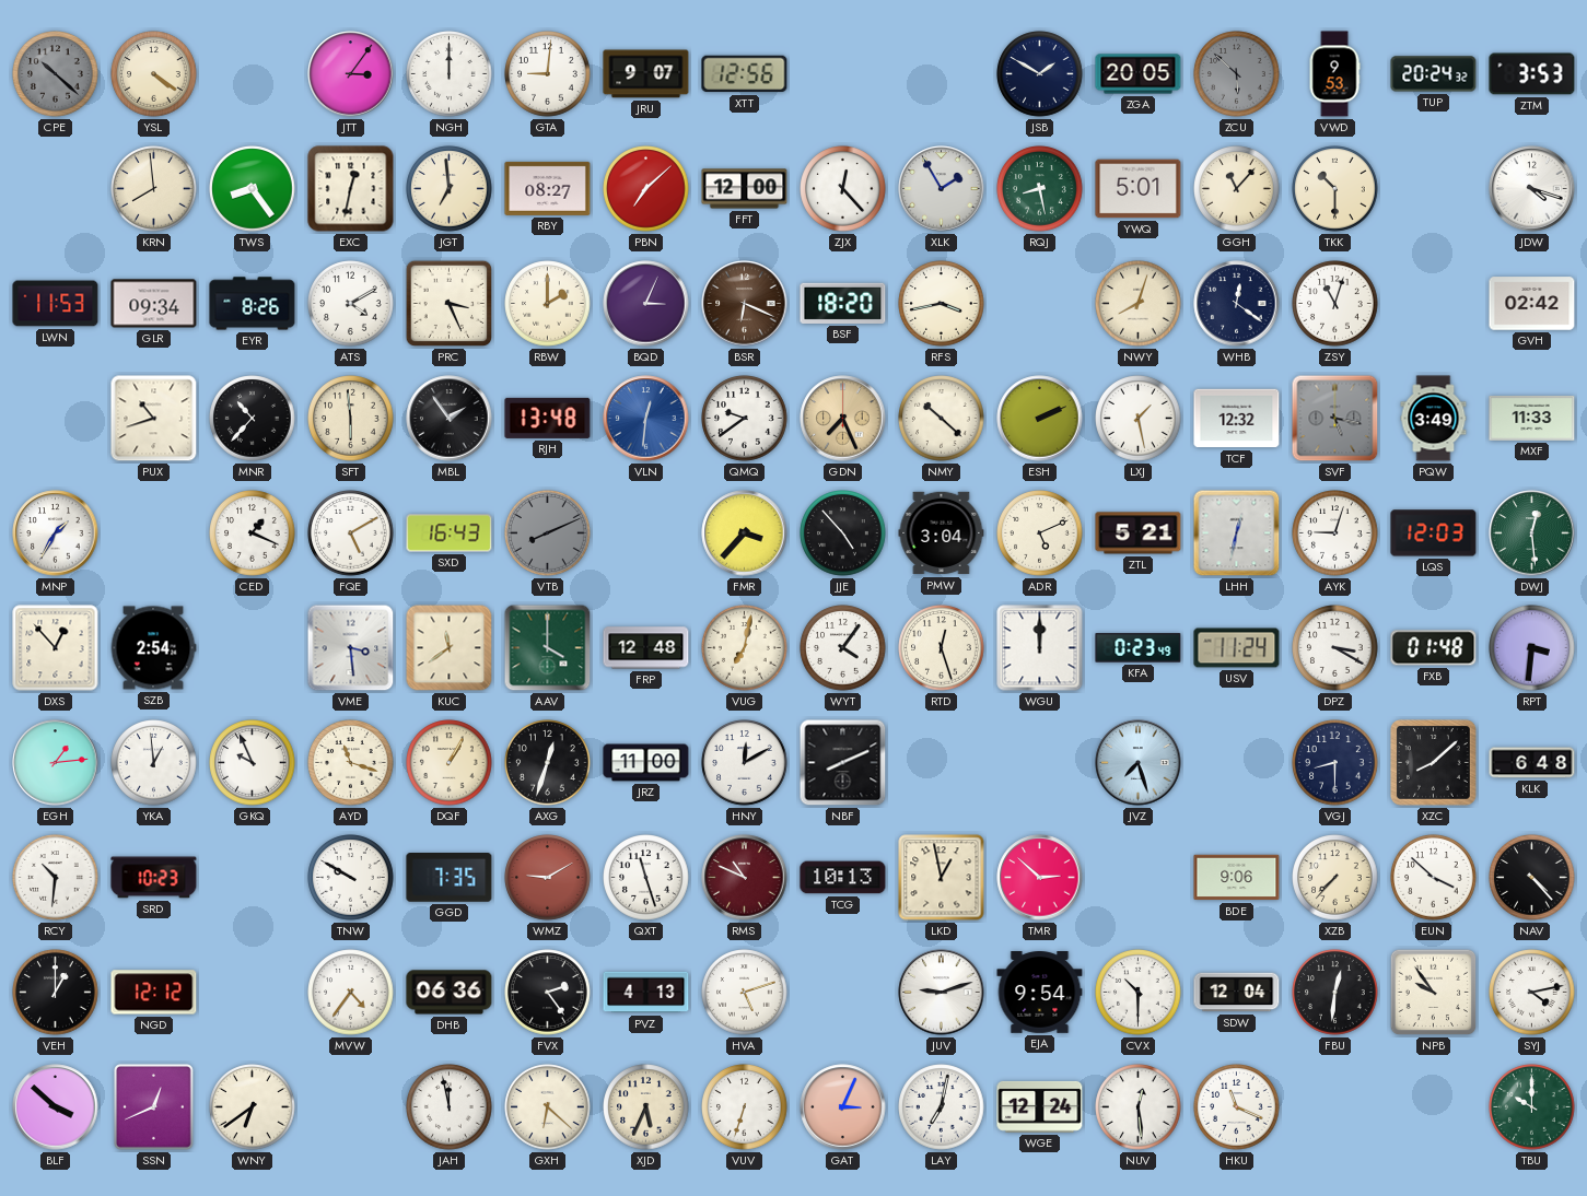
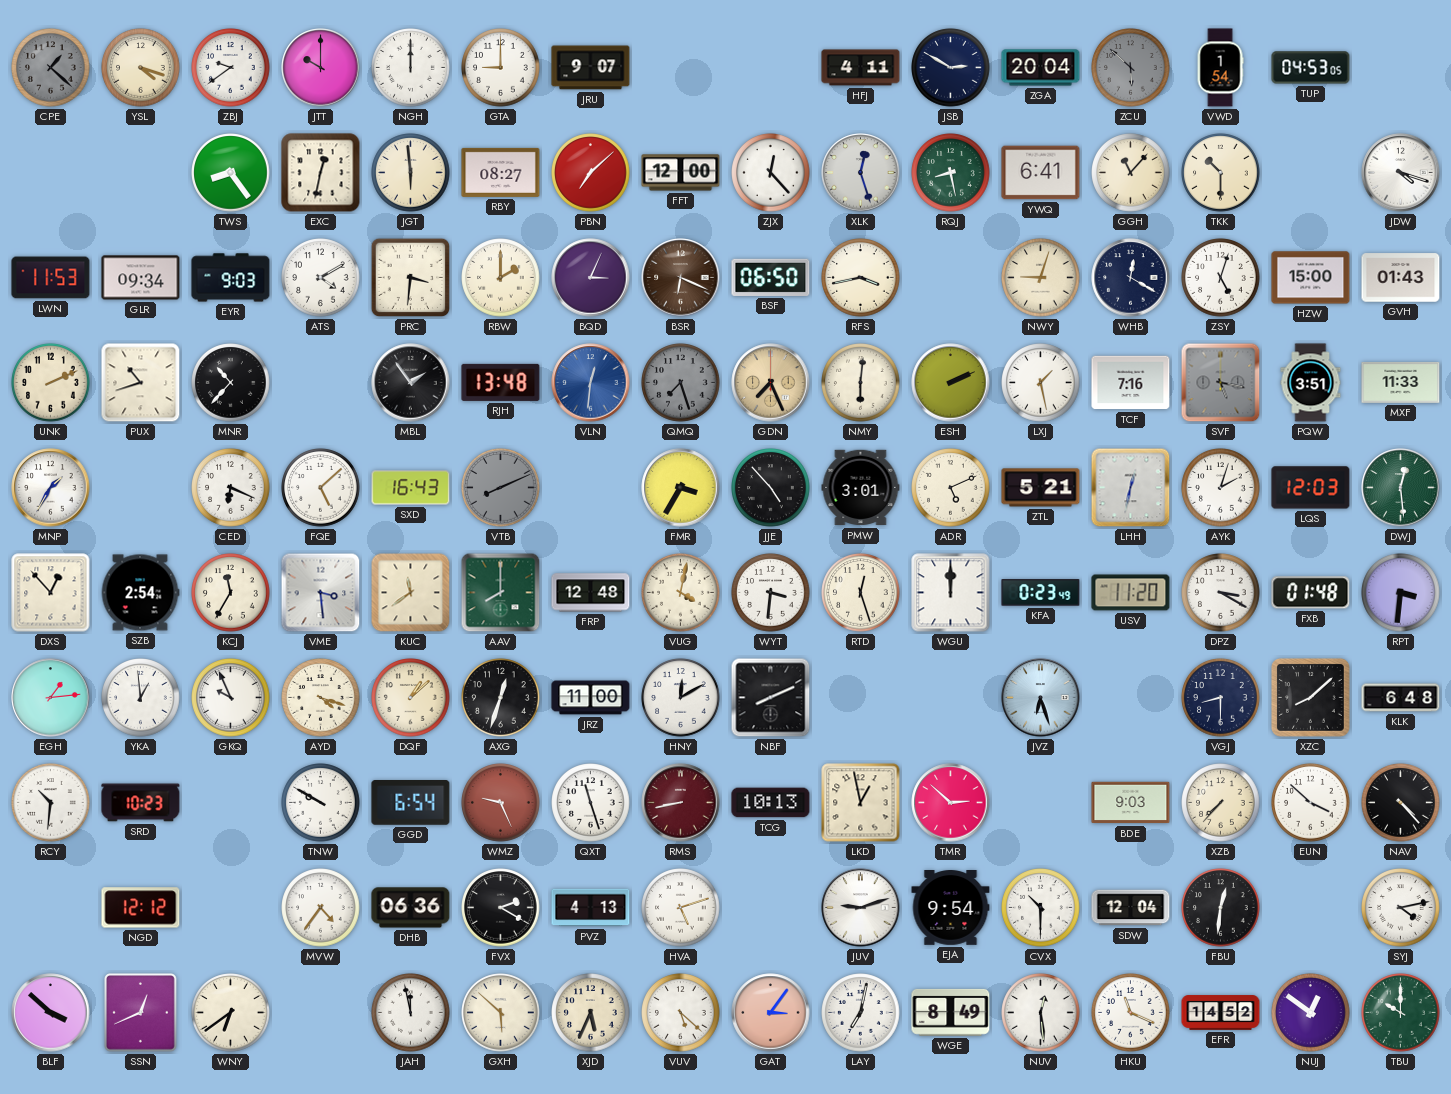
CPE: 10:22 -> 1:22
YSL: 4:21 -> 4:18
ZBJ: none -> 9:39
JTT: 3:06 -> 10:00
GTA: 9:01 -> 9:00
XTT: 12:56 -> none
HFJ: none -> 4:11
JSB: 1:50 -> 2:50
ZGA: 20:05 -> 20:04
VWD: 9:53 -> 1:54
TUP: 20:24 -> 04:53
ZTM: 3:53 -> none
KRN: 7:59 -> none
JGT: 6:59 -> 5:59
XLK: 1:55 -> 12:27
YWQ: 5:01 -> 6:41
EYR: 8:26 -> 9:03
PRC: 3:26 -> 3:31
BSF: 18:20 -> 06:50
NWY: 8:03 -> 9:03
WHB: 12:21 -> 12:20
ZSY: 11:03 -> 5:03
HZW: none -> 15:00
GVH: 02:42 -> 01:43
UNK: none -> 2:11
SFT: 5:59 -> none
QMQ: 9:39 -> 7:27
QMQ dial: white -> grey
NMY: 10:22 -> 6:01
TCF: 12:32 -> 7:16
PQW: 3:49 -> 3:51
CED: 1:19 -> 6:19
FQE: 5:10 -> 5:08
FMR: 3:37 -> 3:35
PMW: 3:04 -> 3:01
AYK: 9:03 -> 2:03
KCJ: none -> 11:35
AAV: 4:00 -> 8:00
VUG: 7:02 -> 4:02
WYT: 4:06 -> 3:31
USV: 11:24 -> 11:20
AYD: 11:18 -> 4:18
DQF: 1:05 -> 1:08
JVZ: 7:27 -> 6:27
GGD: 7:35 -> 6:54
WMZ: 9:10 -> 9:26
RMS: 10:49 -> 8:43
BDE: 9:06 -> 9:03
VEH: 1:00 -> none
FVX: 2:24 -> 2:20
NPB: 9:54 -> none
GXH: 6:22 -> 5:52
VUV: 6:33 -> 5:22
GAT: 3:04 -> 3:06
WGE: 12:24 -> 8:49
EFR: none -> 14:52
NUJ: none -> 12:51
